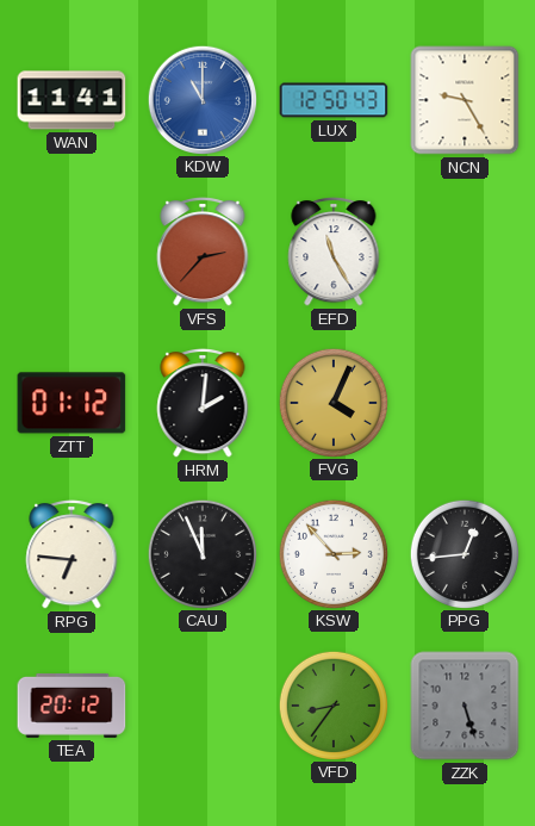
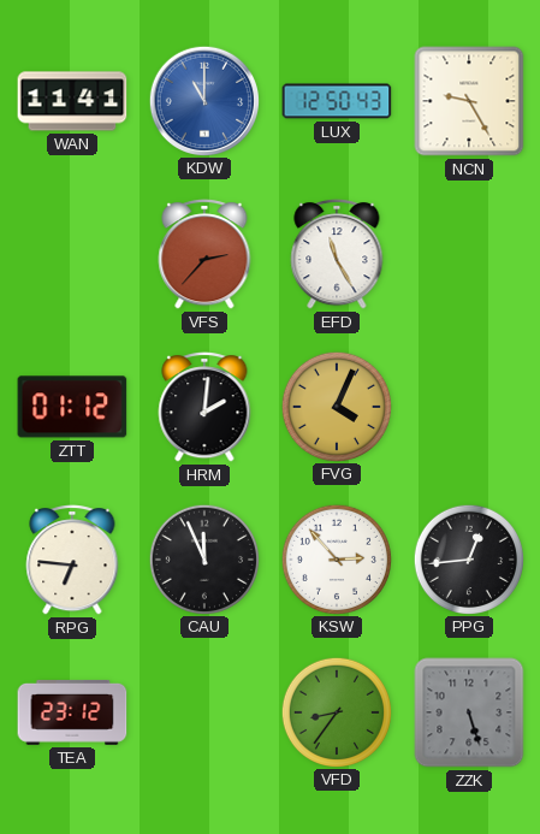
TEA: 20:12 -> 23:12
